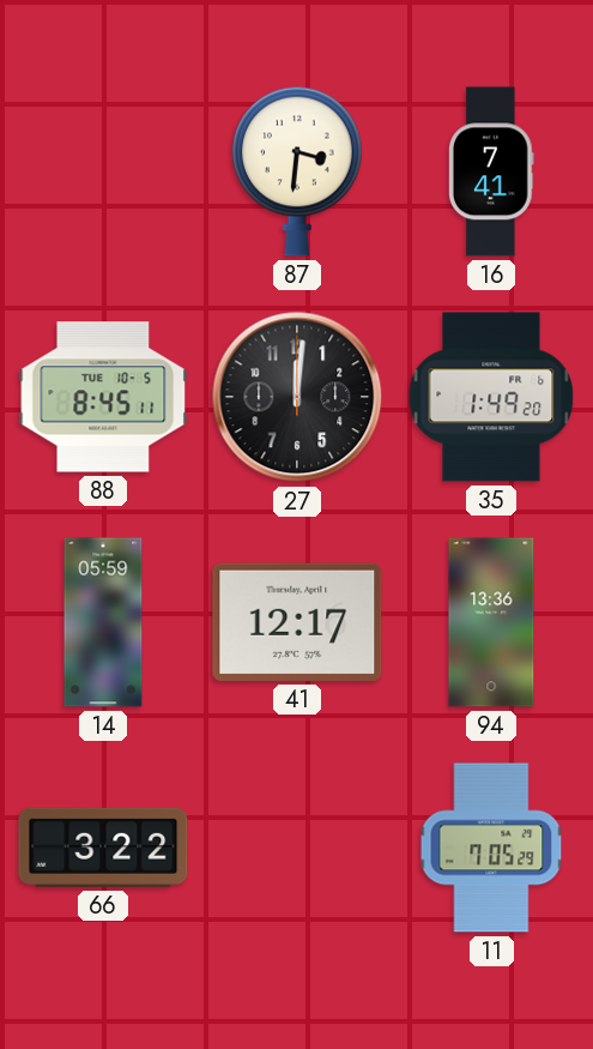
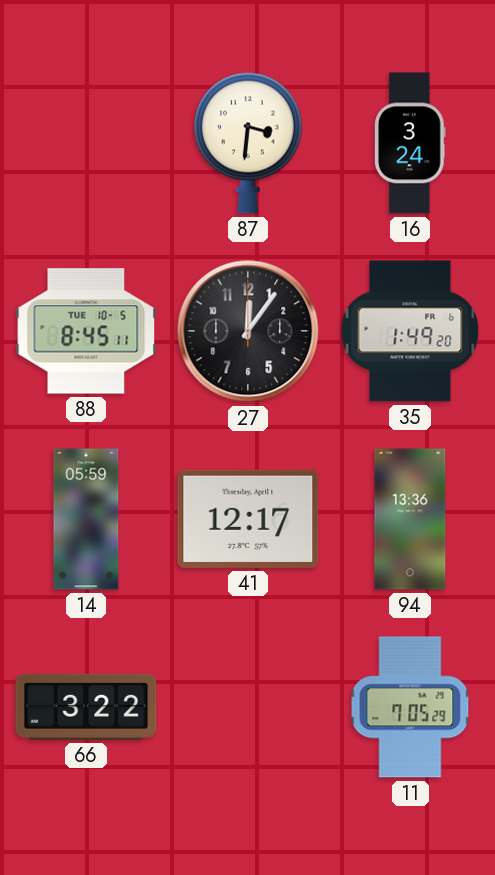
16: 7:41 -> 3:24
27: 12:01 -> 12:06
